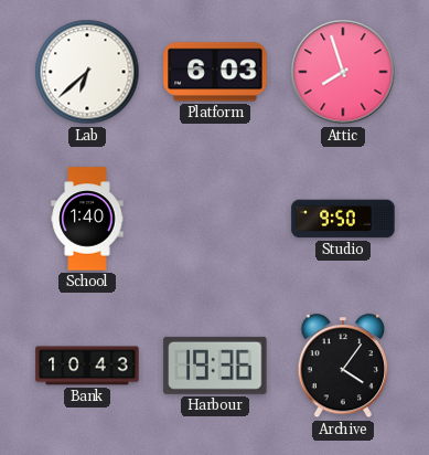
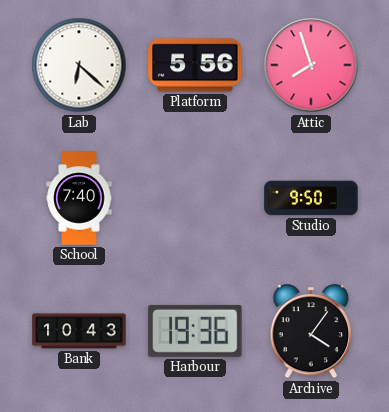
Lab: 6:38 -> 6:22
Platform: 6:03 -> 5:56
School: 1:40 -> 7:40
